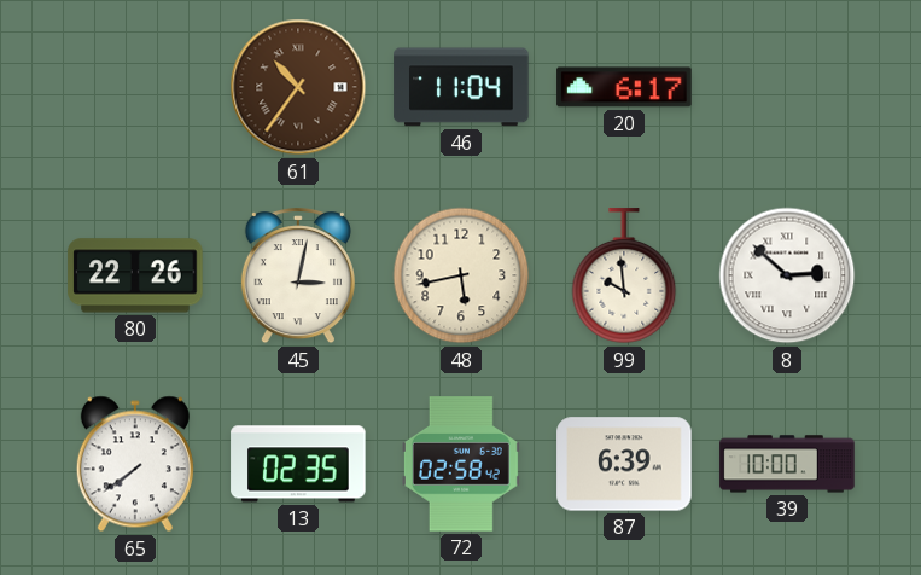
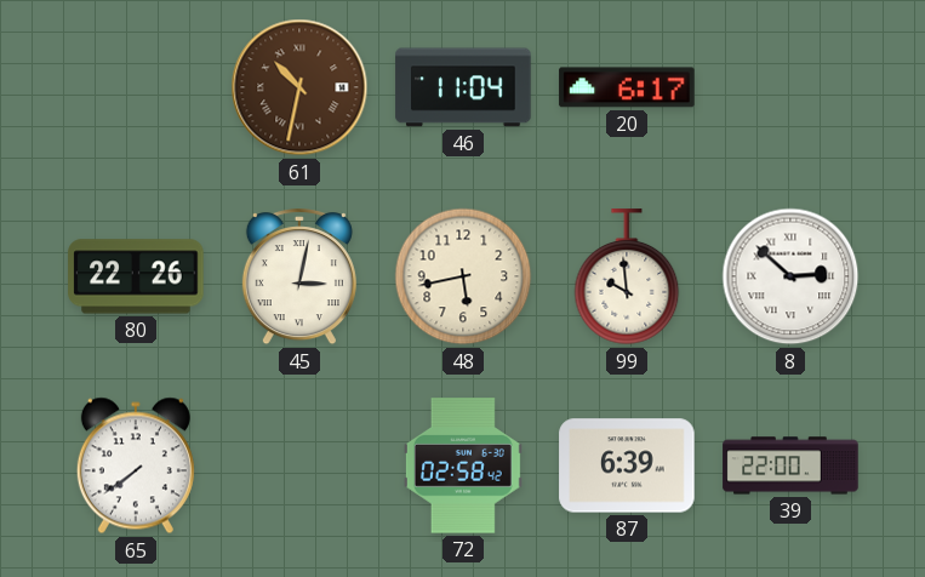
61: 10:36 -> 10:32
13: 02:35 -> none
39: 10:00 -> 22:00
